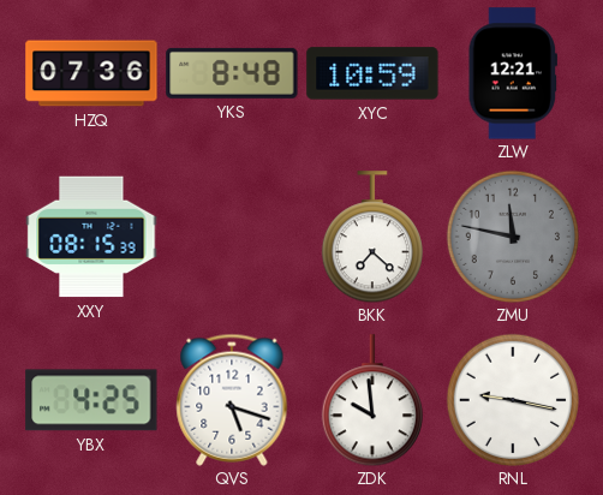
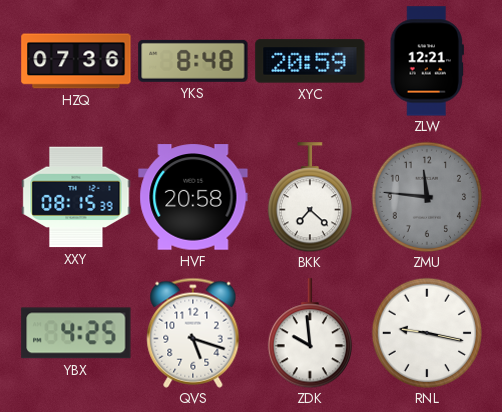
XYC: 10:59 -> 20:59
HVF: none -> 20:58
ZMU: 11:47 -> 11:46
